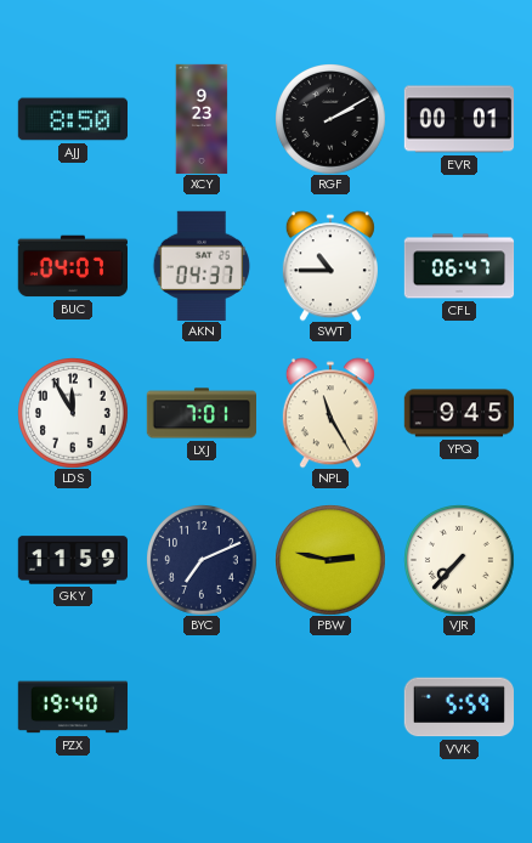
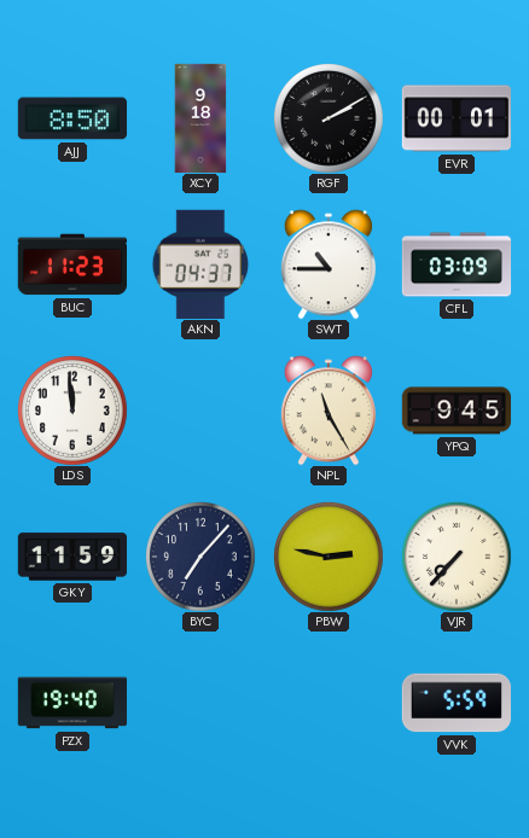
XCY: 9:23 -> 9:18
BUC: 04:07 -> 11:23
CFL: 06:47 -> 03:09
LDS: 11:55 -> 11:59
LXJ: 7:01 -> none
BYC: 7:11 -> 7:07
